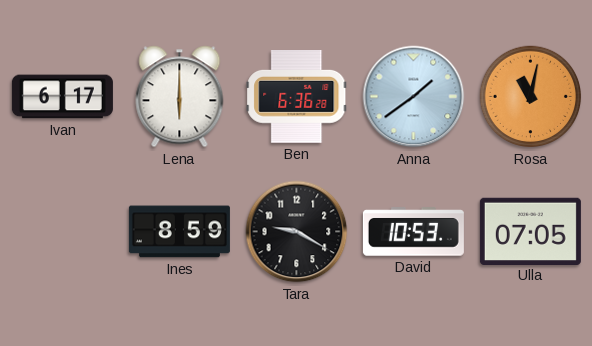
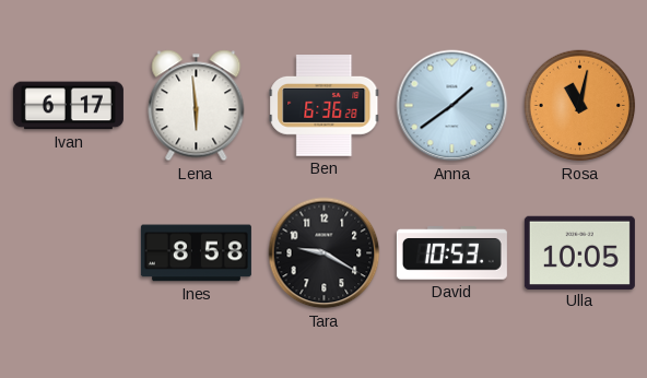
Lena: 6:00 -> 5:59
Ines: 8:59 -> 8:58
Ulla: 07:05 -> 10:05
